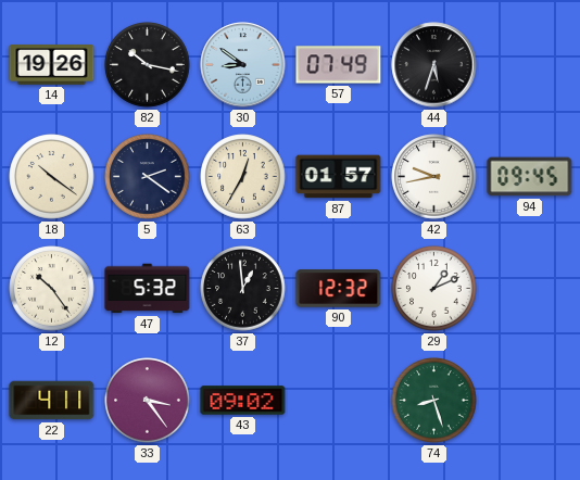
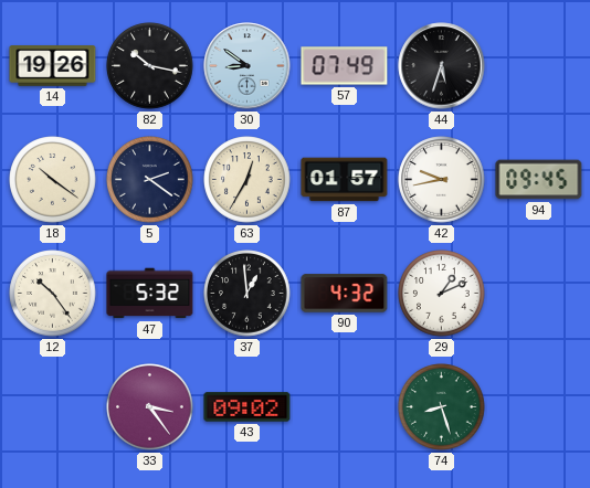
90: 12:32 -> 4:32
22: 4:11 -> none
